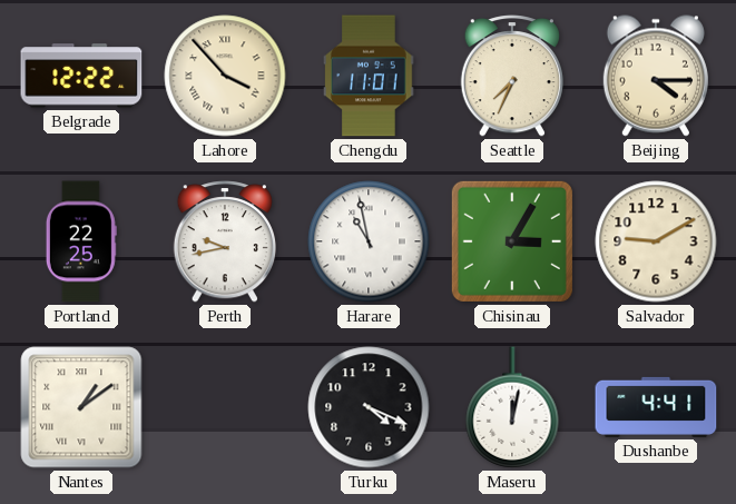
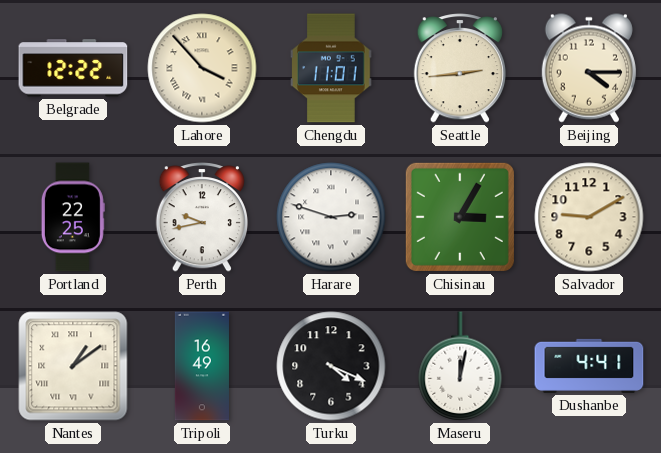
Seattle: 7:34 -> 2:44
Harare: 10:58 -> 2:48
Tripoli: none -> 16:49
